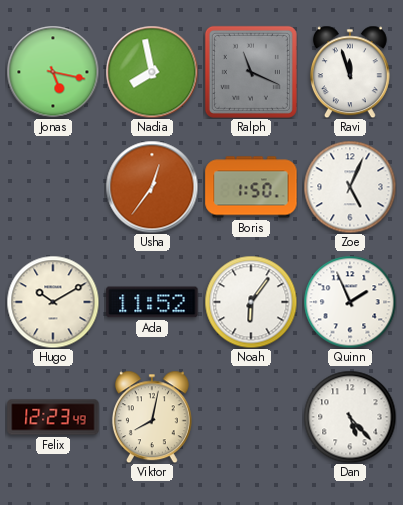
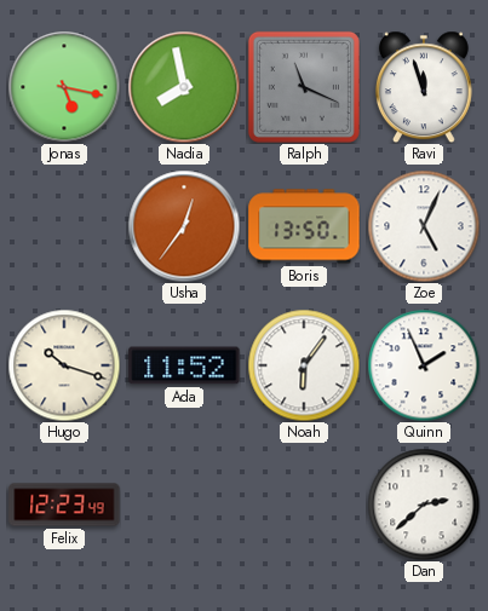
Boris: 1:50 -> 13:50
Hugo: 10:10 -> 10:18
Viktor: 8:02 -> none
Dan: 5:23 -> 2:38
